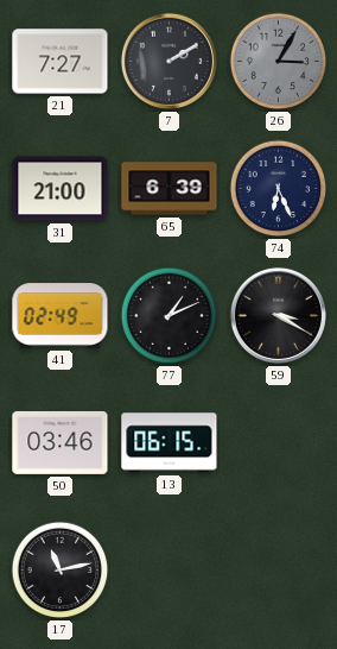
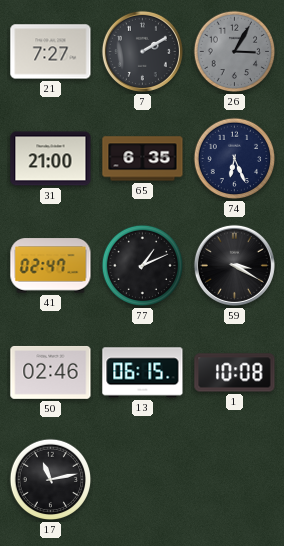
65: 6:39 -> 6:35
41: 02:49 -> 02:47
50: 03:46 -> 02:46
1: none -> 10:08
